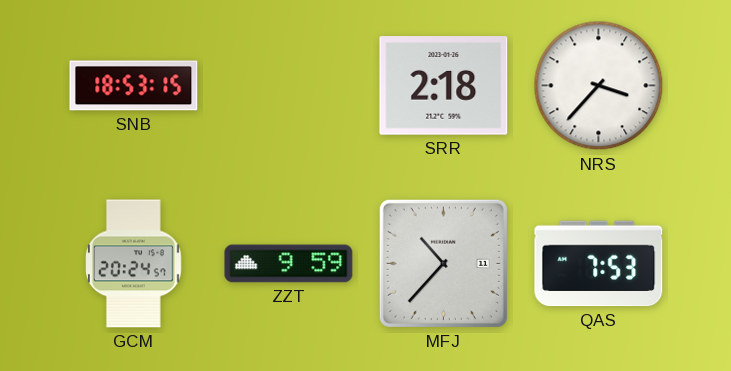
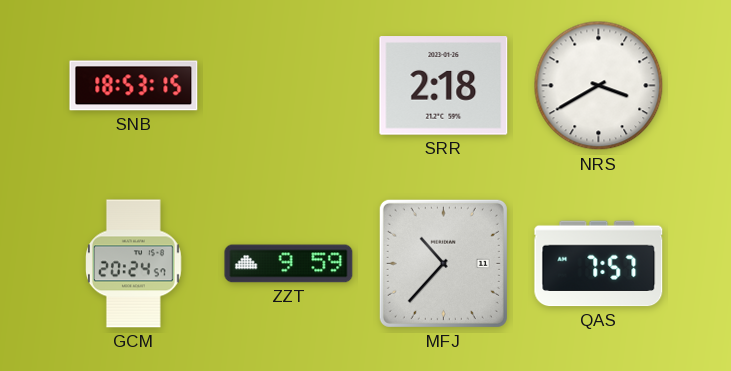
NRS: 3:37 -> 3:40
QAS: 7:53 -> 7:57
